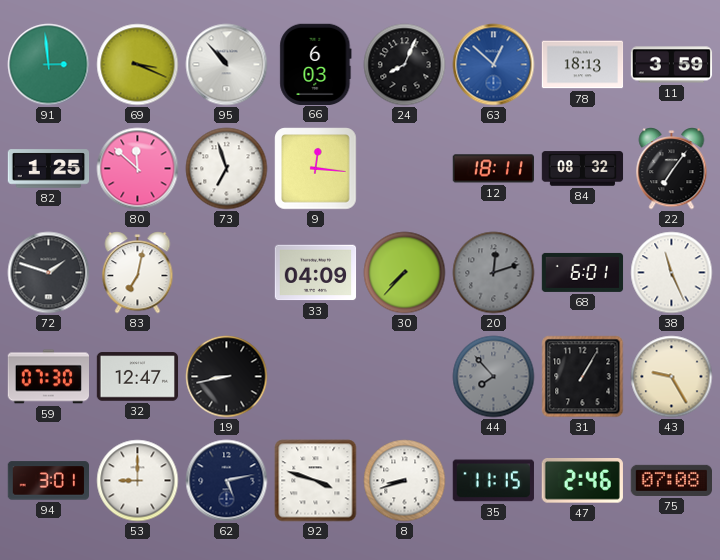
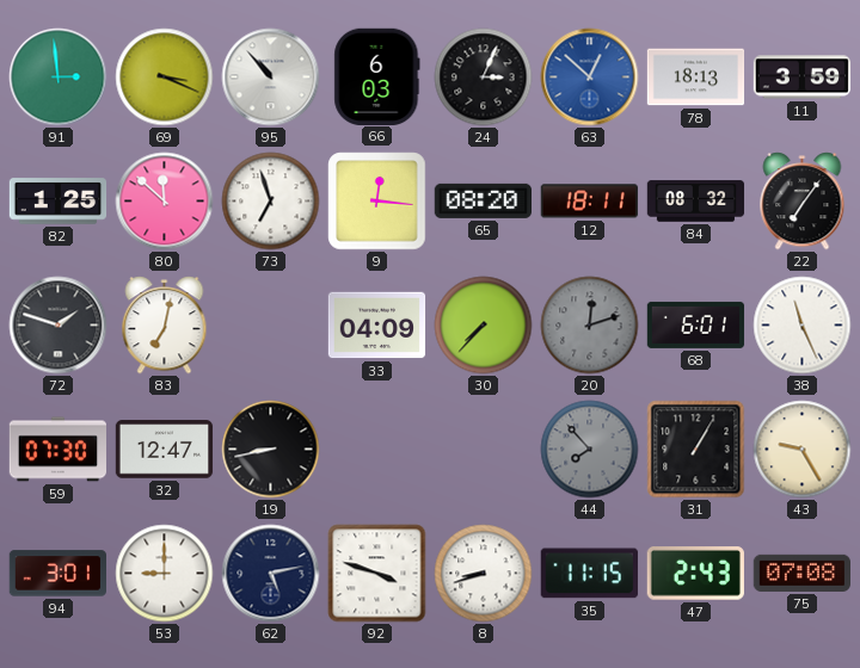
24: 8:04 -> 3:04
65: none -> 08:20
47: 2:46 -> 2:43
